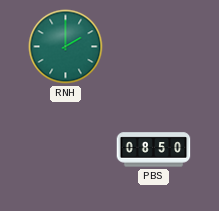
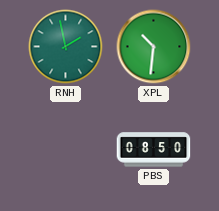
RNH: 2:00 -> 1:58
XPL: none -> 10:31
